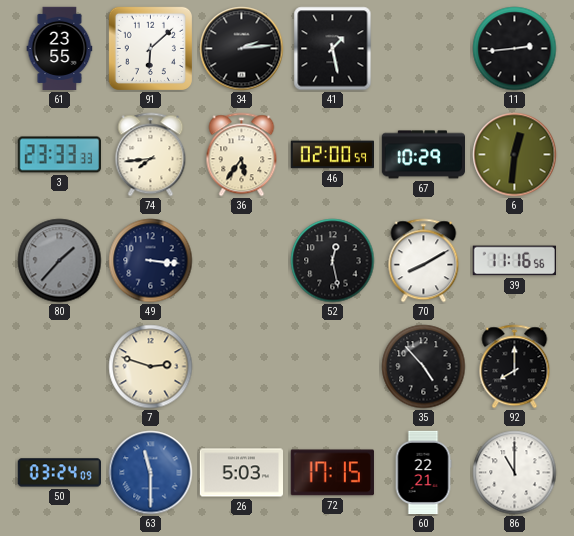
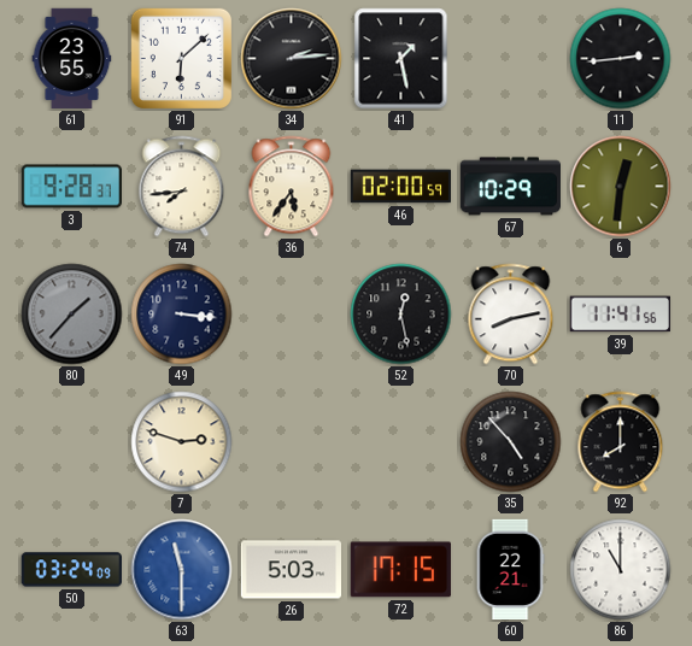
3: 23:33 -> 9:28
70: 8:10 -> 8:13
39: 11:16 -> 11:41
